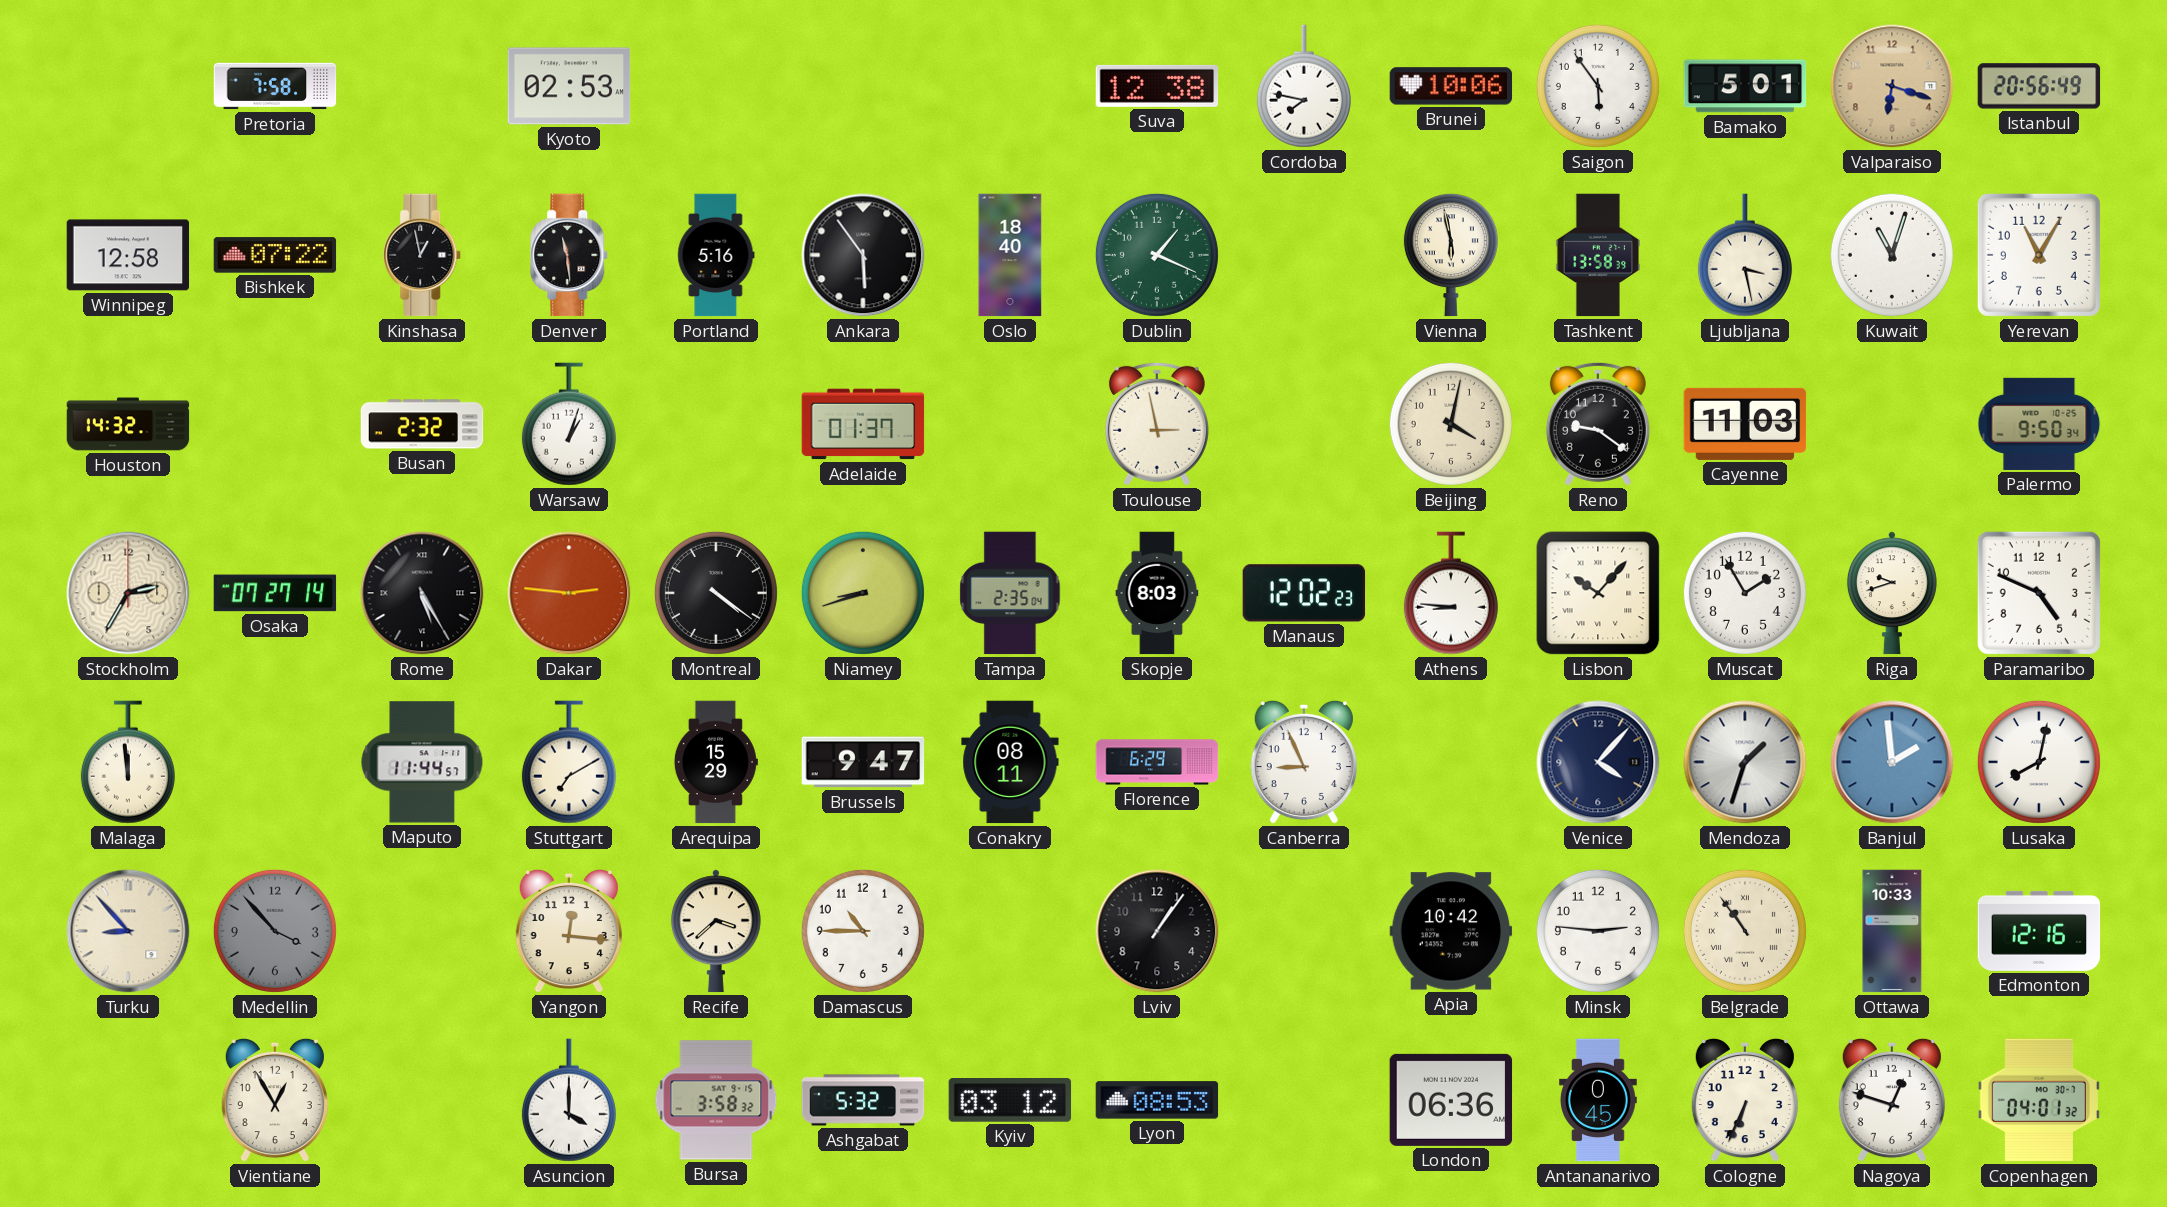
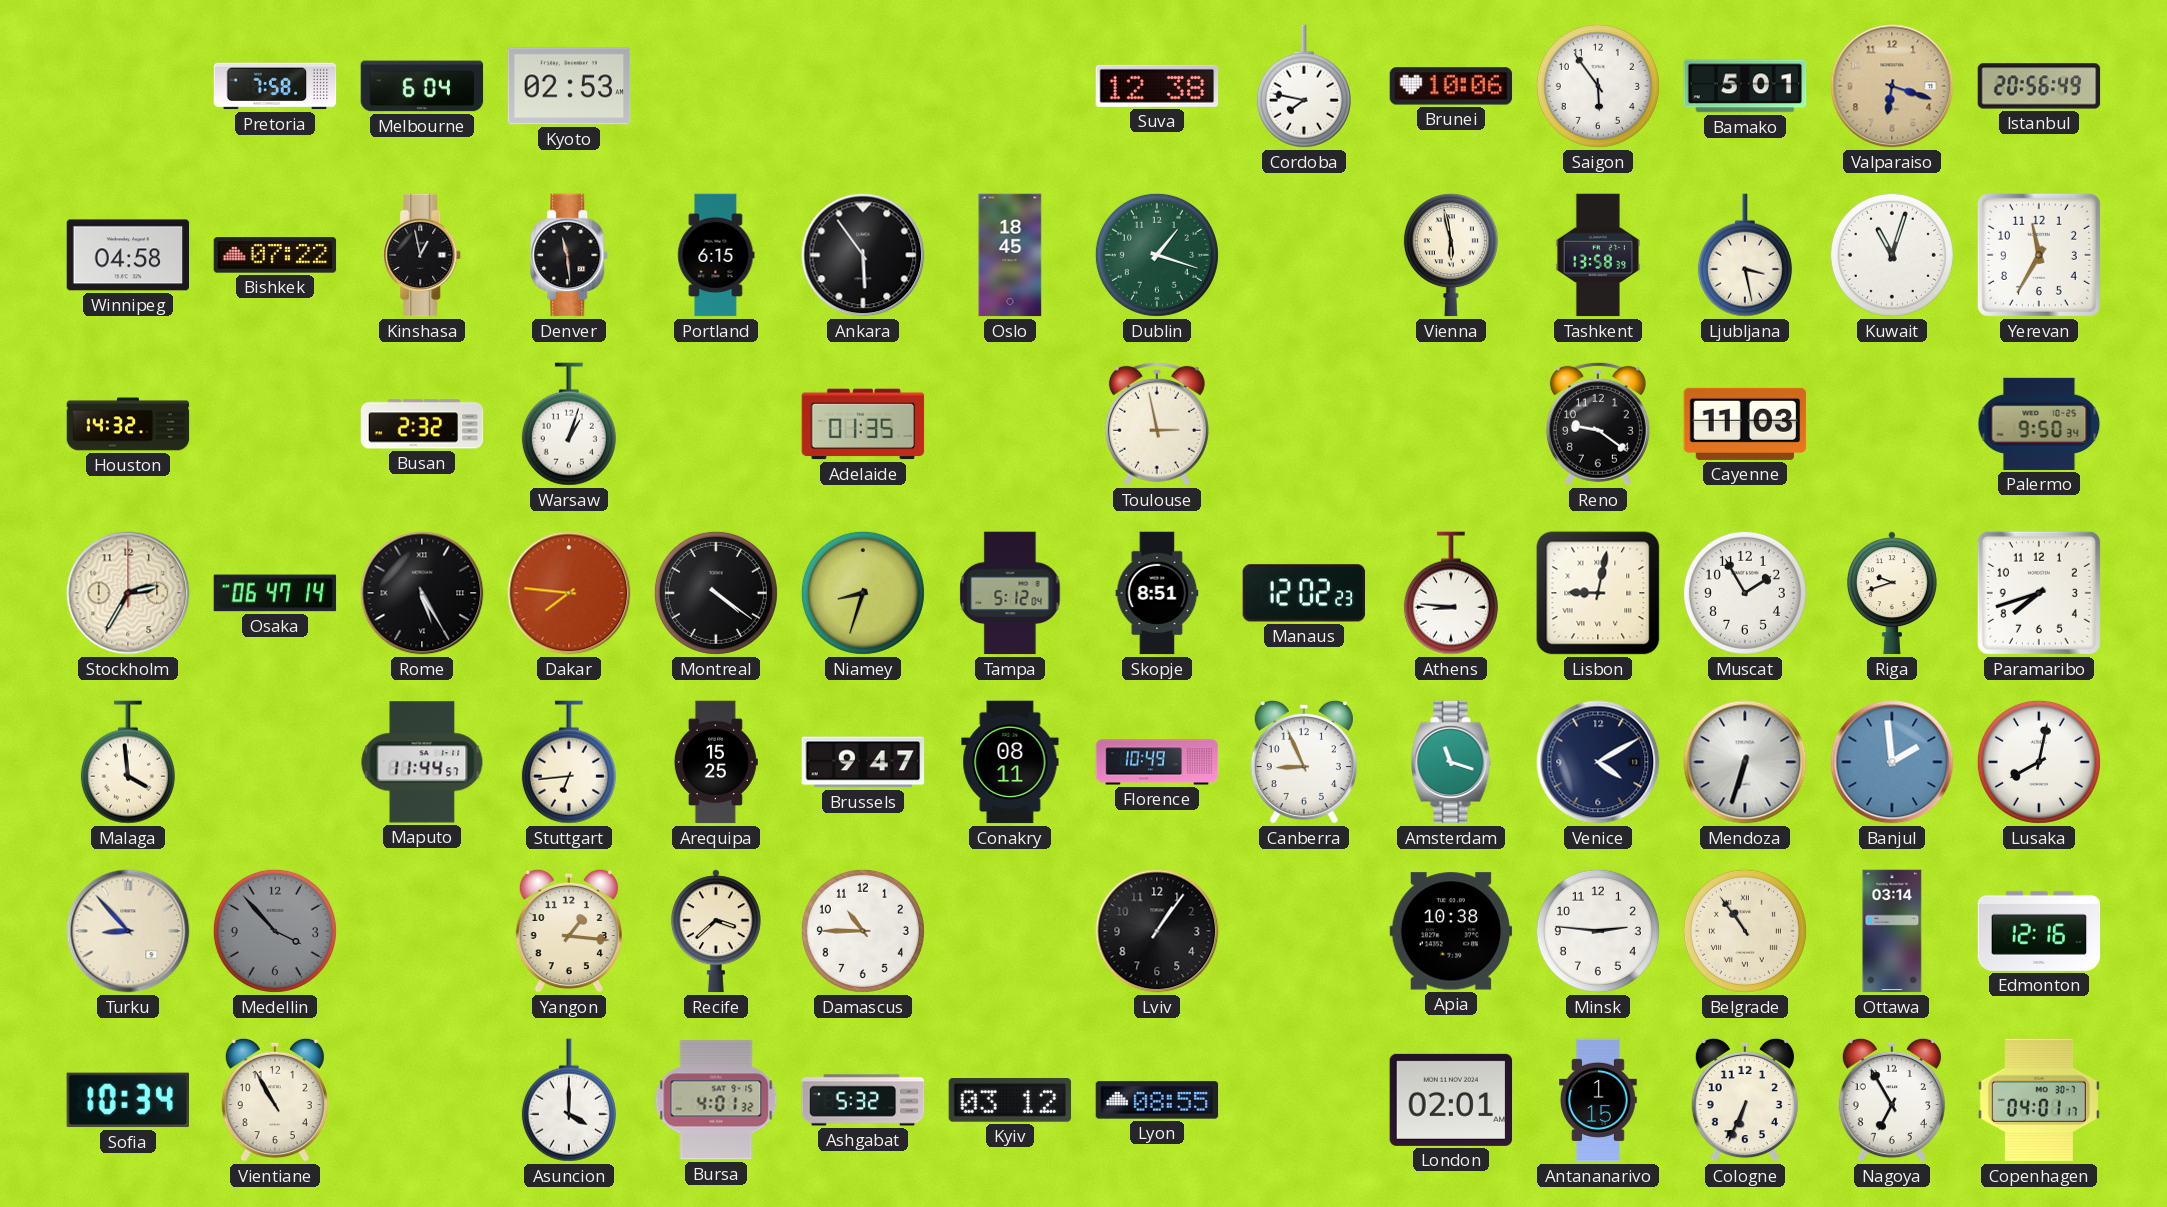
Melbourne: none -> 6:04
Winnipeg: 12:58 -> 04:58
Portland: 5:16 -> 6:15
Oslo: 18:40 -> 18:45
Dublin: 1:19 -> 1:18
Yerevan: 11:05 -> 11:35
Adelaide: 01:37 -> 01:35
Beijing: 4:02 -> none
Osaka: 07:27 -> 06:47
Dakar: 2:46 -> 7:46
Niamey: 8:42 -> 8:33
Tampa: 2:35 -> 5:12
Skopje: 8:03 -> 8:51
Lisbon: 10:07 -> 9:02
Paramaribo: 4:49 -> 7:42
Malaga: 11:59 -> 3:59
Stuttgart: 7:10 -> 6:44
Arequipa: 15:29 -> 15:25
Florence: 6:29 -> 10:49
Amsterdam: none -> 11:18
Venice: 4:07 -> 4:10
Mendoza: 1:33 -> 6:33
Yangon: 12:16 -> 1:16
Apia: 10:42 -> 10:38
Ottawa: 10:33 -> 03:14
Sofia: none -> 10:34
Vientiane: 12:55 -> 10:55
Bursa: 3:58 -> 4:01
Lyon: 08:53 -> 08:55
London: 06:36 -> 02:01
Antananarivo: 0:45 -> 1:15
Nagoya: 12:48 -> 6:55
Copenhagen: 04:01:32 -> 04:01:17
